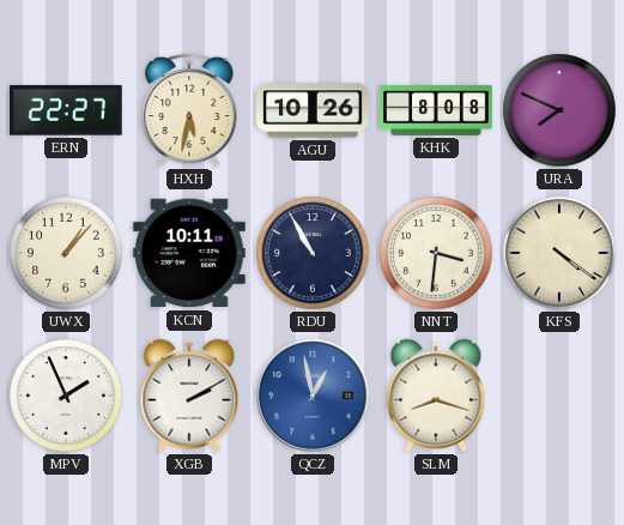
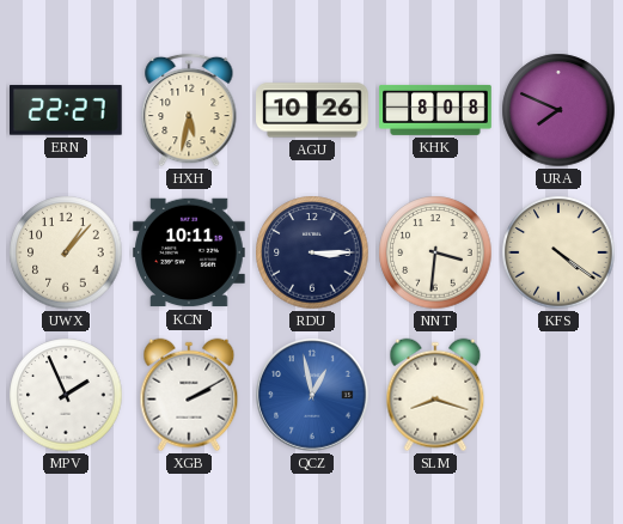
RDU: 10:55 -> 3:15
